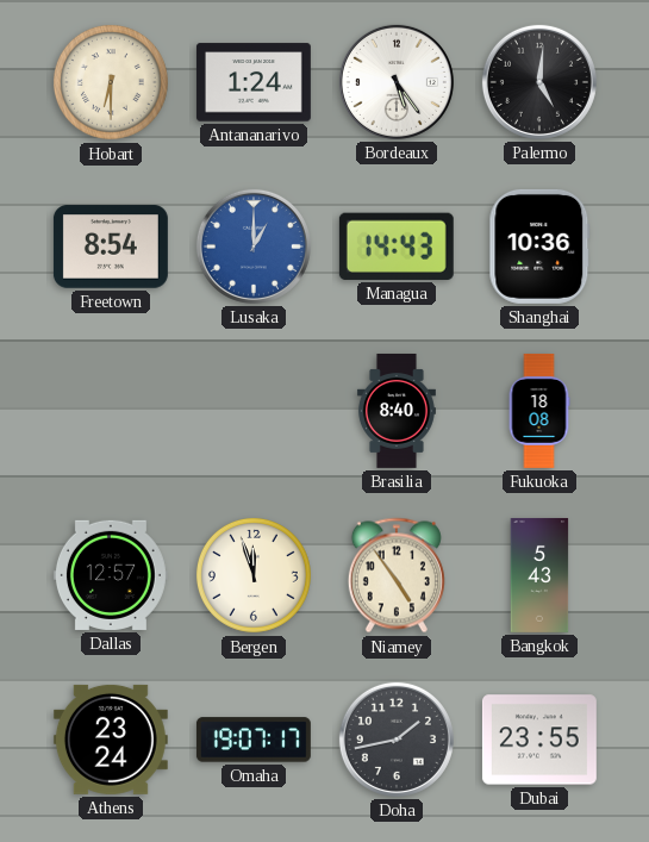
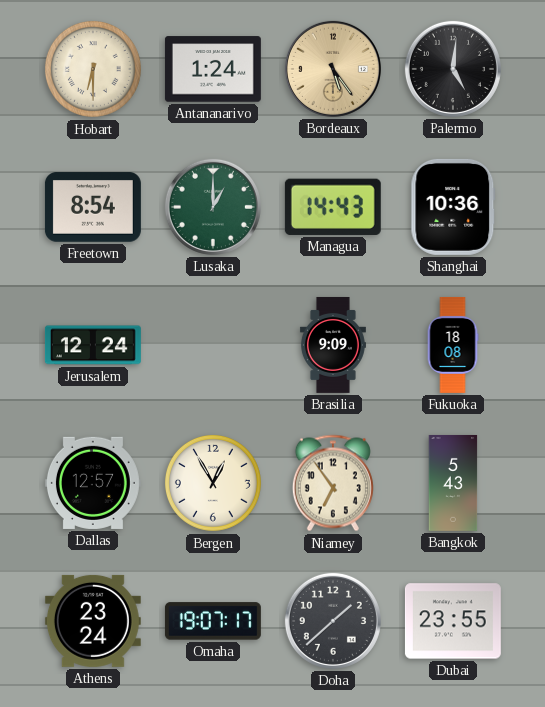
Bordeaux dial: white -> champagne
Lusaka dial: blue -> green
Jerusalem: none -> 12:24
Brasilia: 8:40 -> 9:09
Bergen: 11:57 -> 12:55
Niamey: 4:54 -> 6:54
Doha: 1:43 -> 1:38
